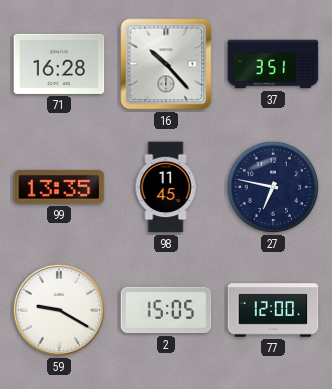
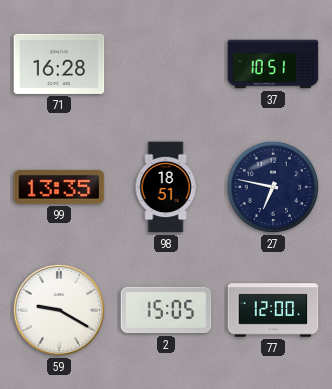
16: 10:23 -> none
37: 3:51 -> 10:51
98: 11:45 -> 18:51
